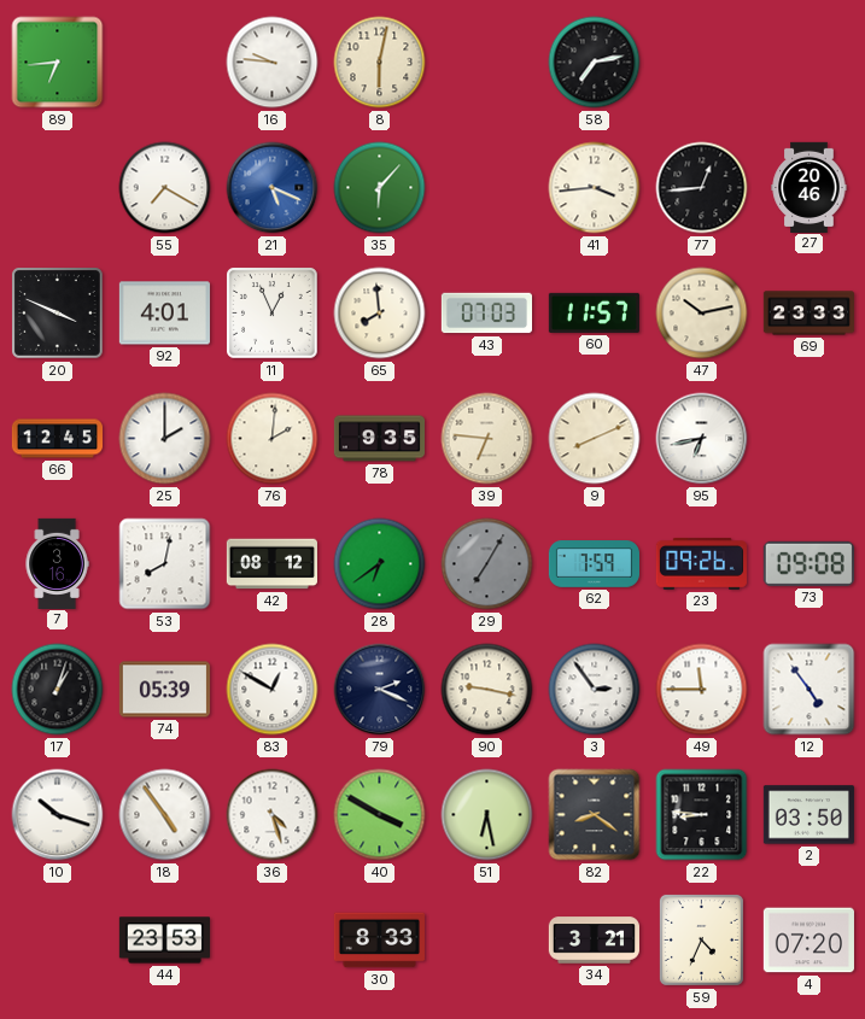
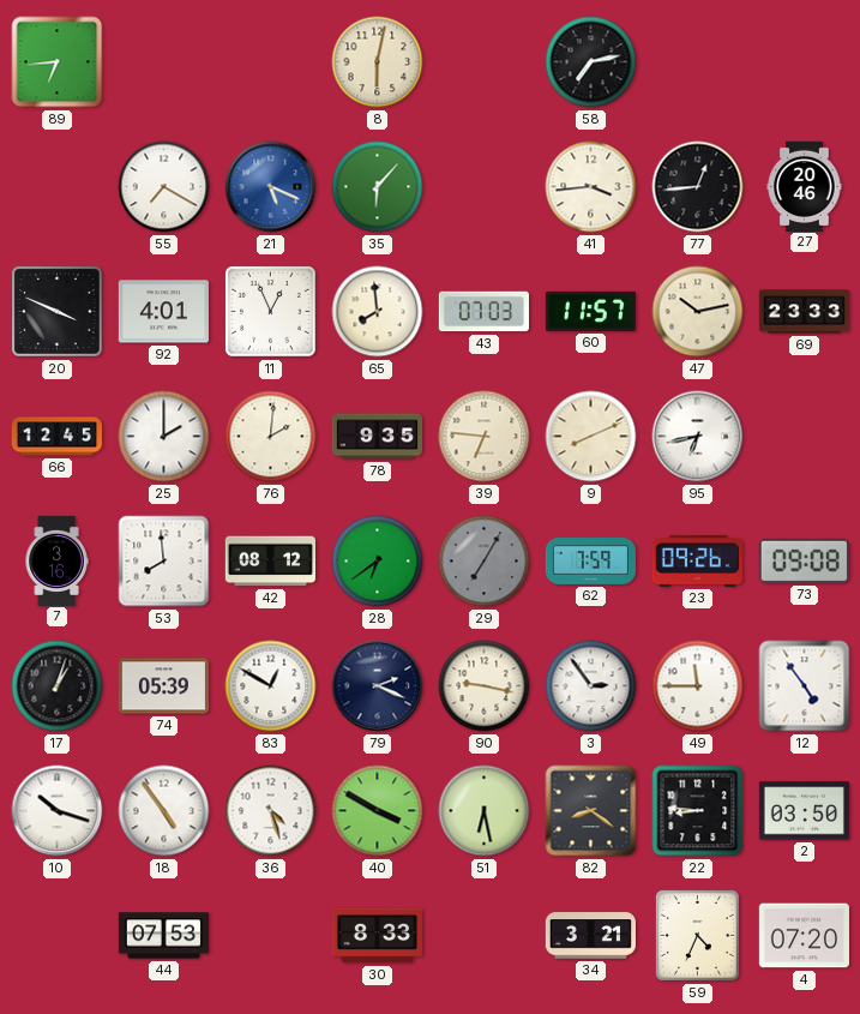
16: 9:46 -> none
53: 8:02 -> 7:59
44: 23:53 -> 07:53
